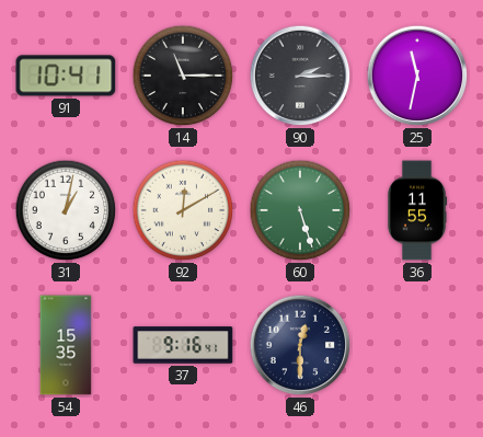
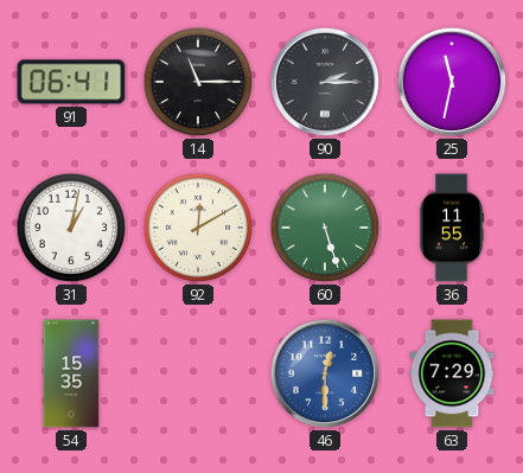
91: 10:41 -> 06:41
37: 9:16 -> none
46 dial: navy -> blue
63: none -> 7:29
